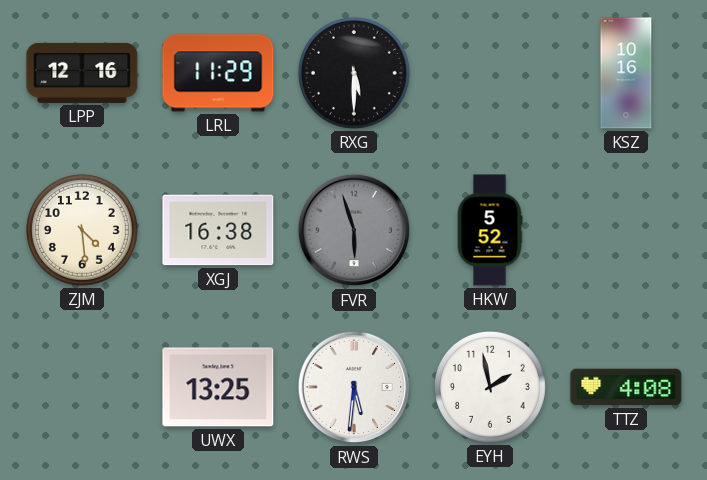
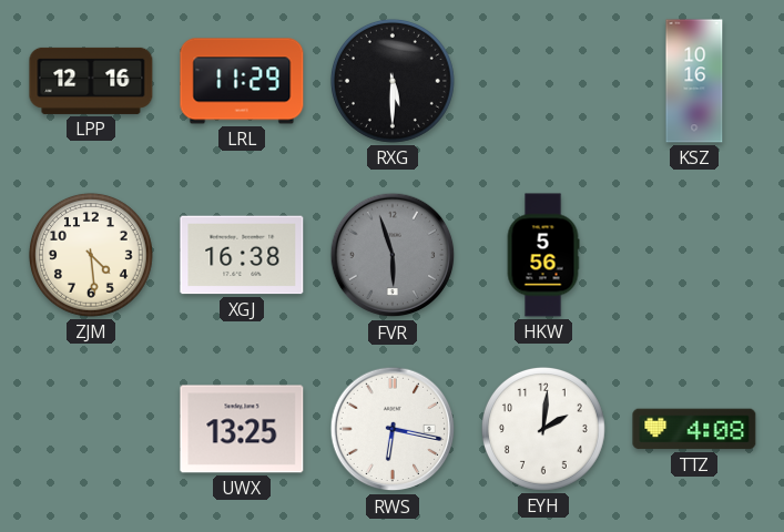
HKW: 5:52 -> 5:56
RWS: 5:31 -> 6:17
EYH: 1:58 -> 2:01
